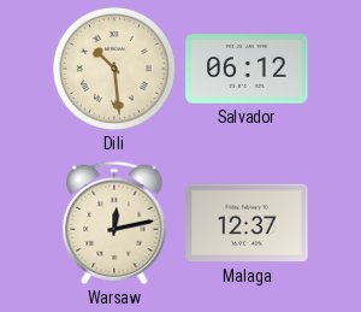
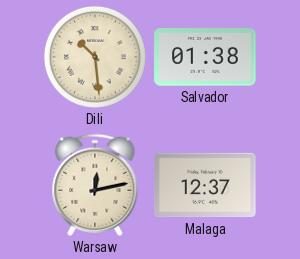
Salvador: 06:12 -> 01:38
